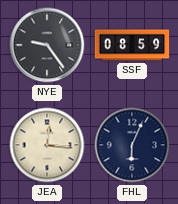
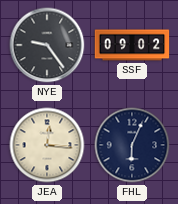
SSF: 08:59 -> 09:02
